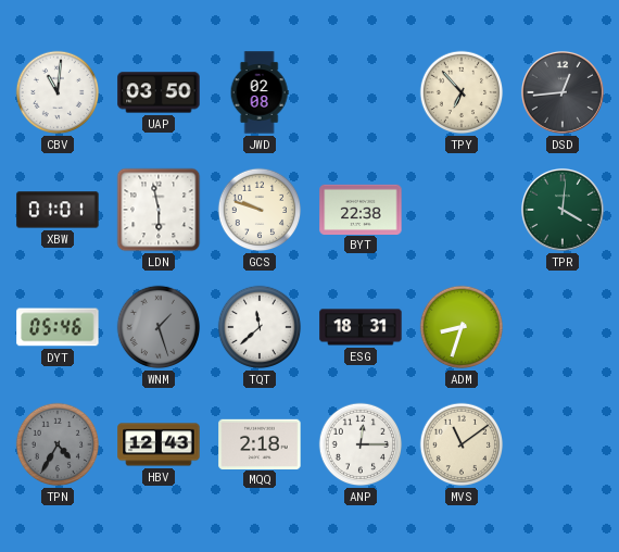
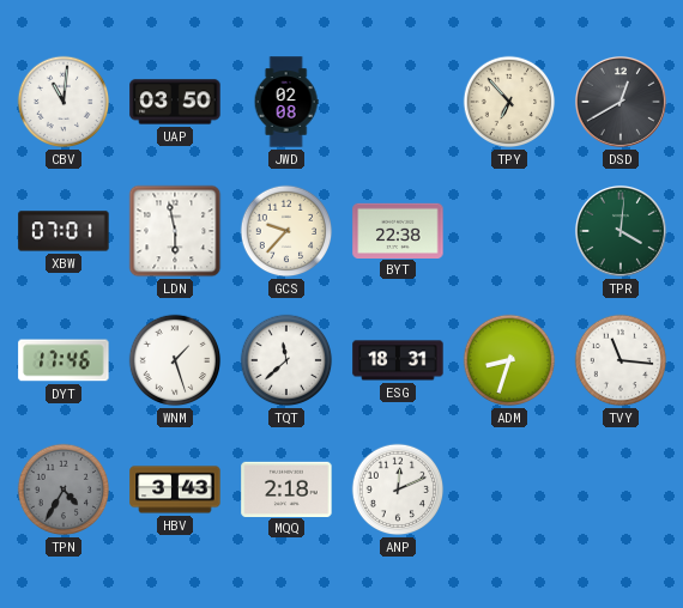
DSD: 12:44 -> 12:40
XBW: 01:01 -> 07:01
GCS: 9:48 -> 9:37
DYT: 05:46 -> 17:46
WNM dial: grey -> white
TVY: none -> 11:16
HBV: 12:43 -> 3:43
ANP: 12:15 -> 12:11
MVS: 11:09 -> none
